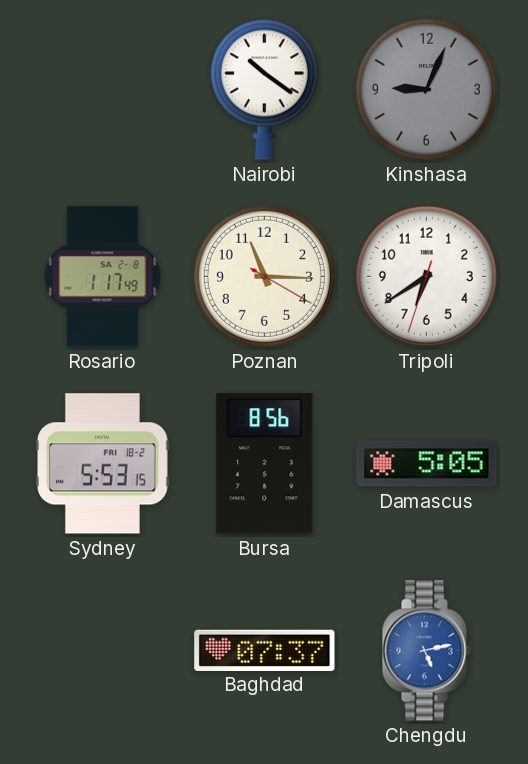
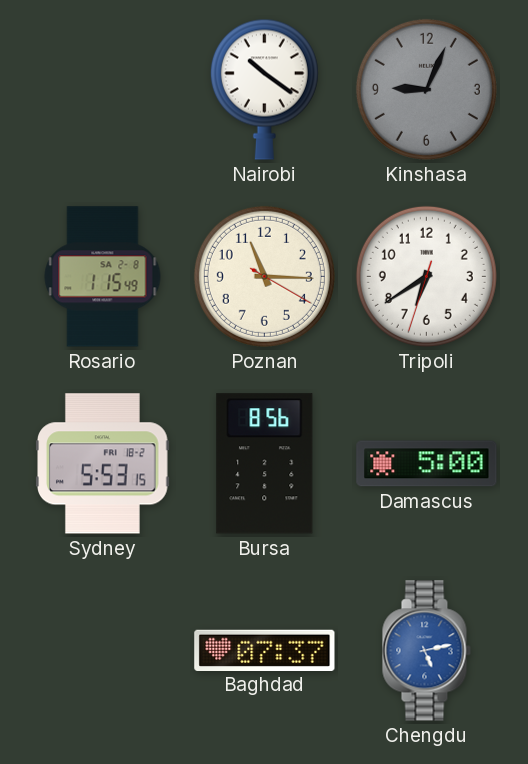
Rosario: 1:17 -> 1:15
Damascus: 5:05 -> 5:00
